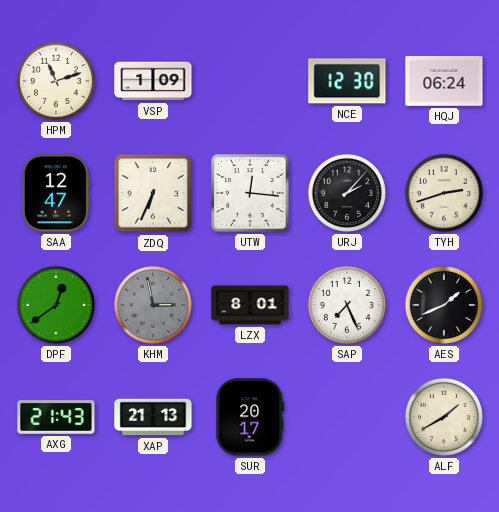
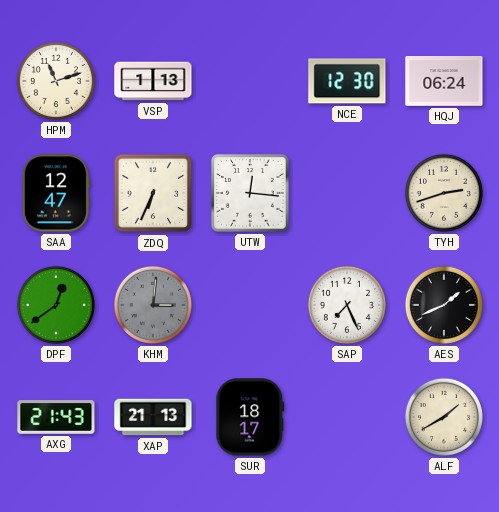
VSP: 1:09 -> 1:13
URJ: 2:07 -> none
KHM: 2:58 -> 3:01
LZX: 8:01 -> none
SUR: 20:17 -> 18:17
